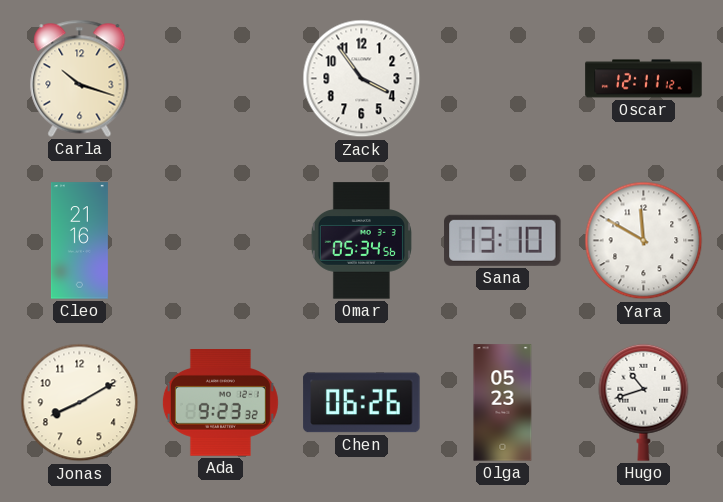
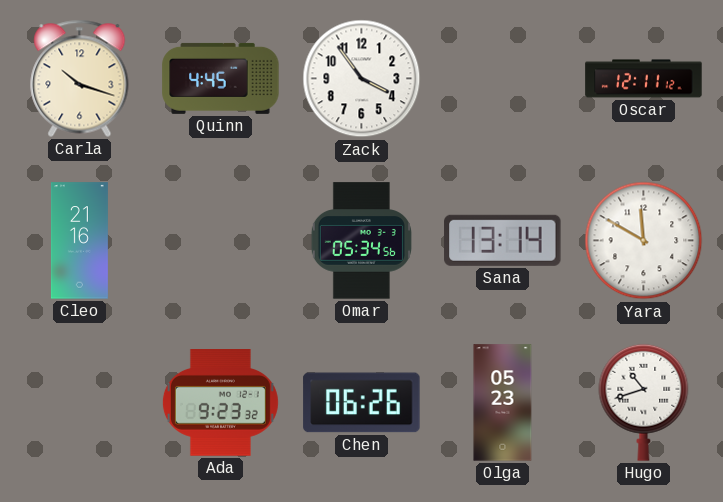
Quinn: none -> 4:45
Sana: 13:10 -> 13:14
Jonas: 8:10 -> none
